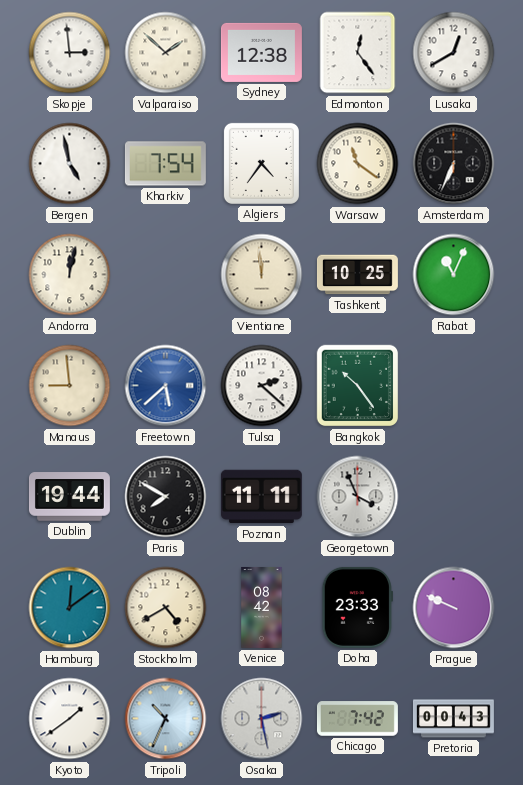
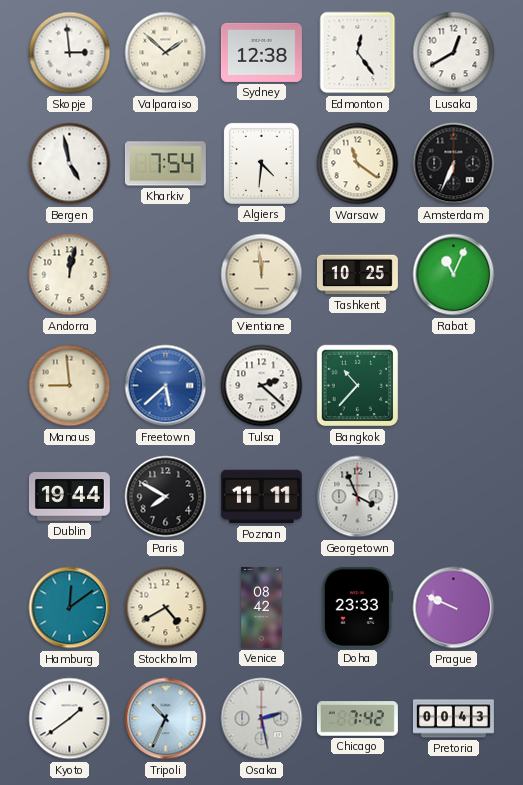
Algiers: 4:36 -> 4:31
Bangkok: 10:24 -> 10:37
